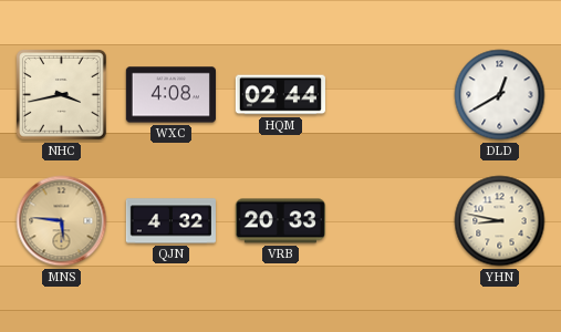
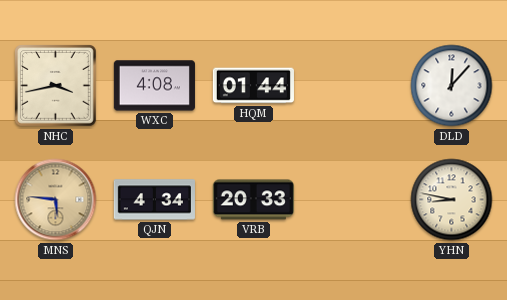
HQM: 02:44 -> 01:44
DLD: 12:40 -> 12:07
QJN: 4:32 -> 4:34
